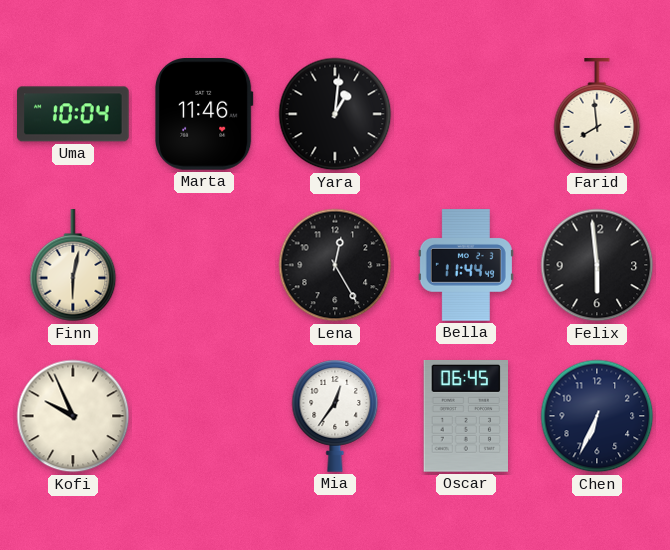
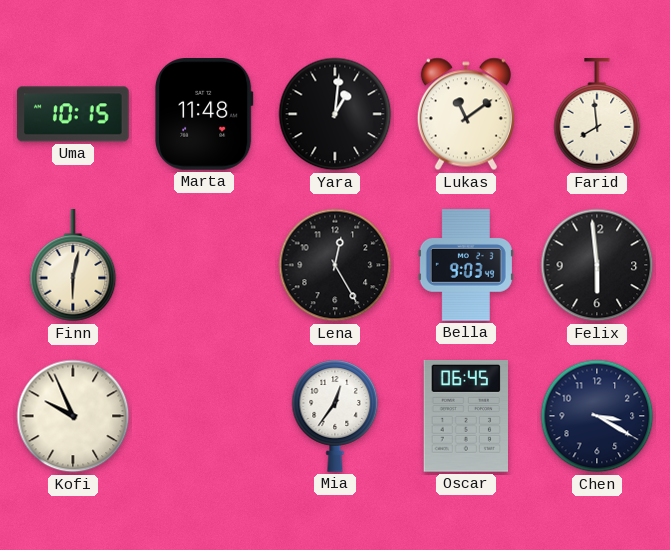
Uma: 10:04 -> 10:15
Marta: 11:46 -> 11:48
Lukas: none -> 11:09
Bella: 11:44 -> 9:03
Chen: 6:34 -> 3:20
